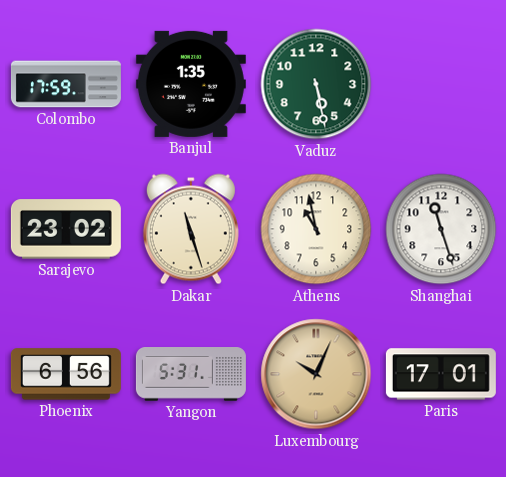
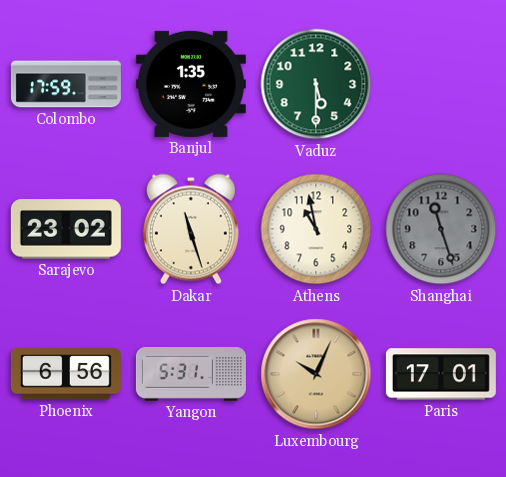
Vaduz: 5:28 -> 5:30
Shanghai dial: white -> grey
